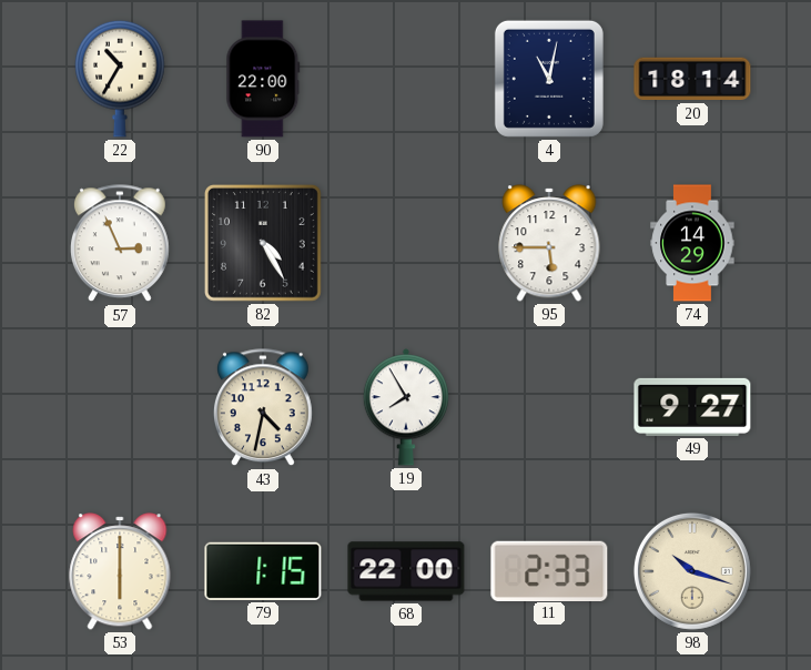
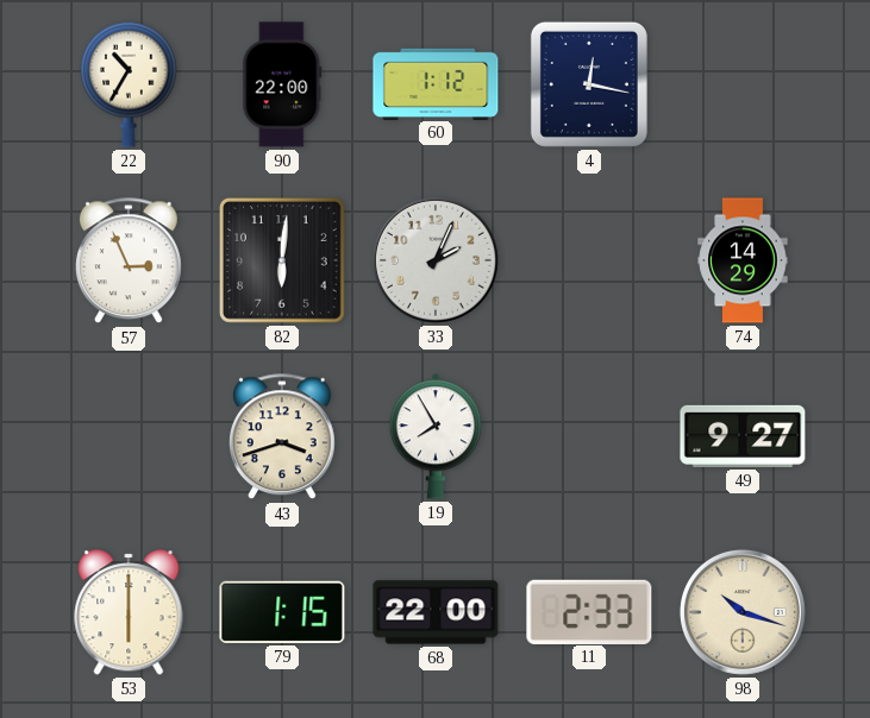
60: none -> 1:12
4: 11:02 -> 12:17
20: 18:14 -> none
82: 4:25 -> 6:01
33: none -> 2:04
95: 5:45 -> none
43: 4:32 -> 3:42
